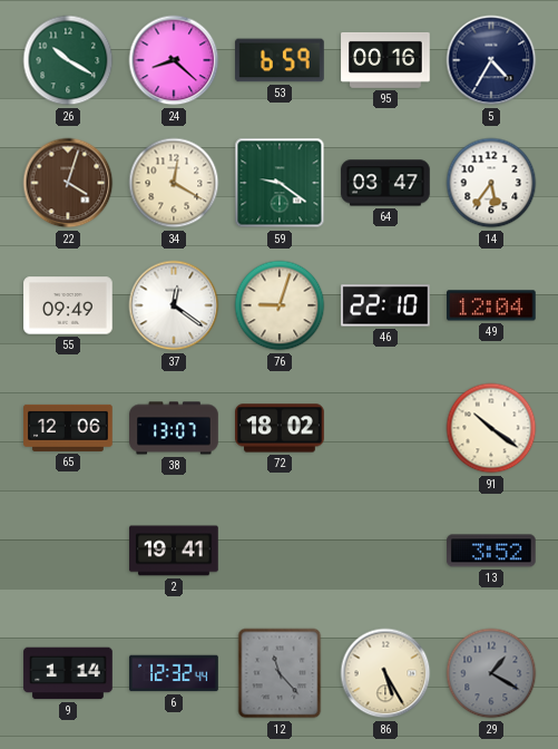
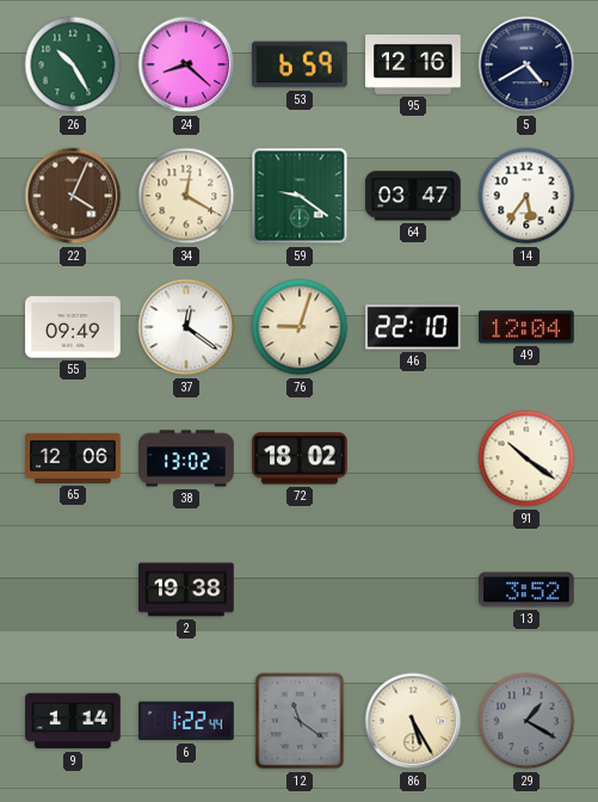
26: 10:20 -> 10:25
95: 00:16 -> 12:16
5: 4:35 -> 4:40
22: 4:03 -> 4:04
38: 13:07 -> 13:02
2: 19:41 -> 19:38
6: 12:32 -> 1:22
12: 11:23 -> 11:21
